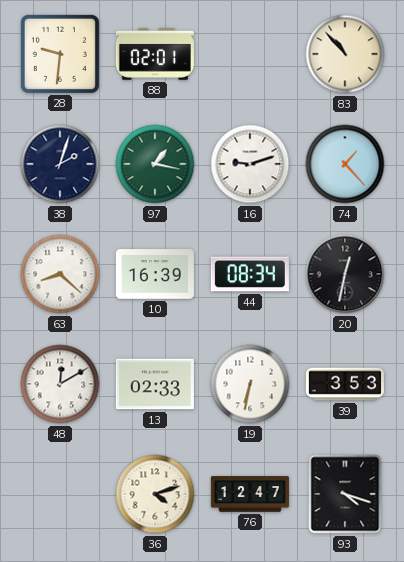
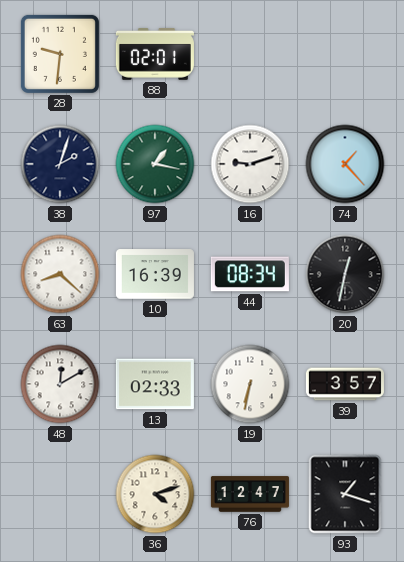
83: 10:53 -> none
39: 3:53 -> 3:57
93: 4:18 -> 1:18
